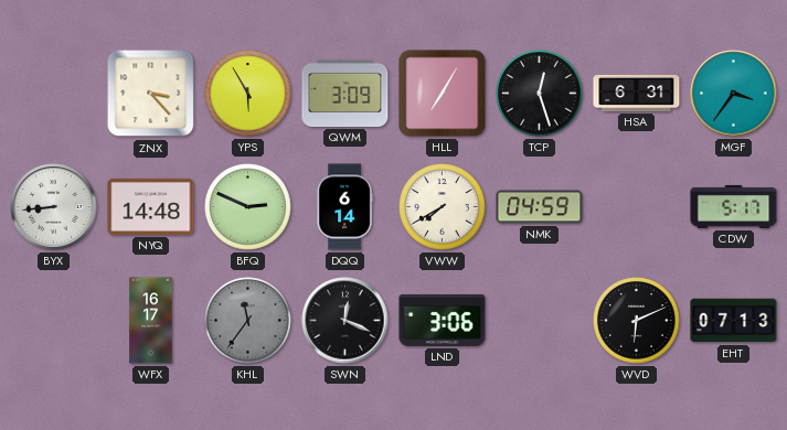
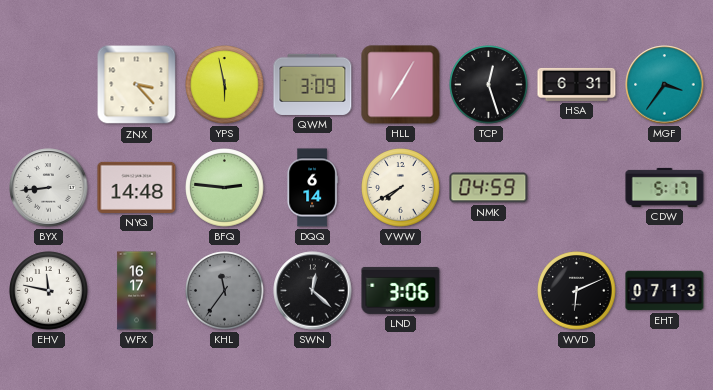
YPS: 5:55 -> 5:58
BFQ: 2:49 -> 2:46
EHV: none -> 11:47
SWN: 12:19 -> 12:22
